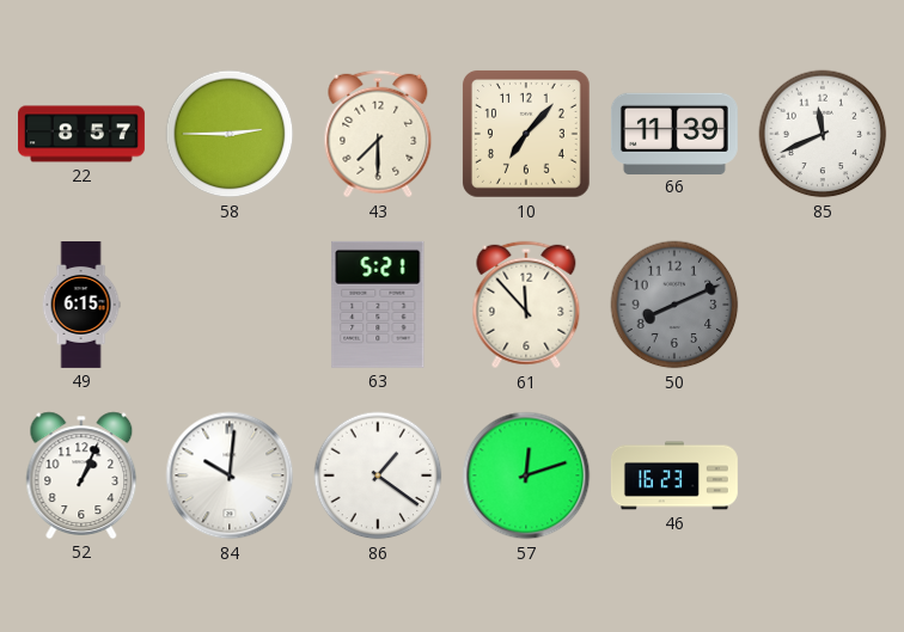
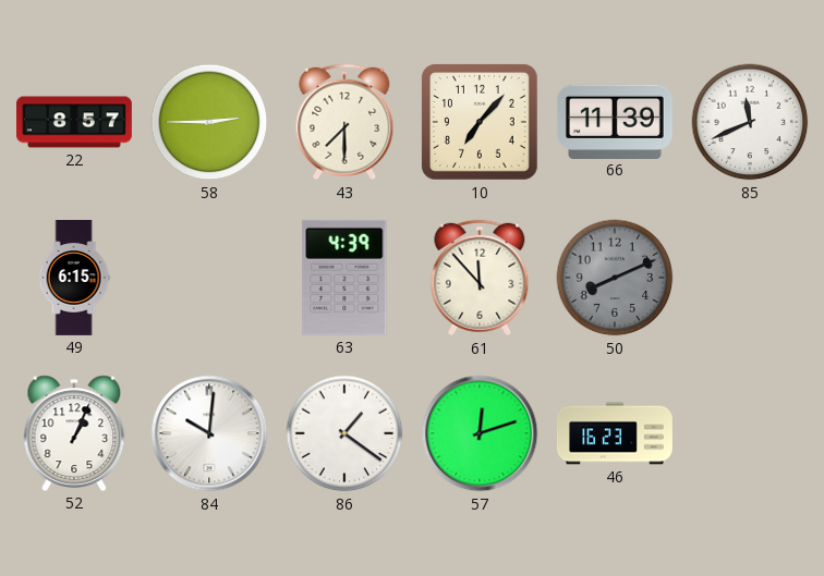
63: 5:21 -> 4:39
